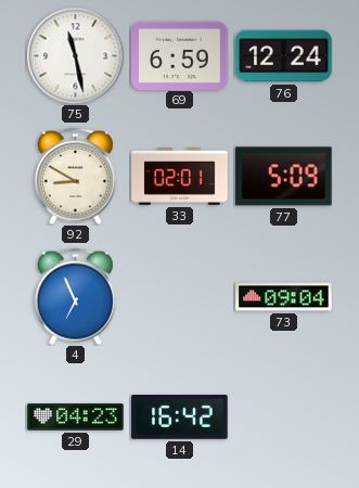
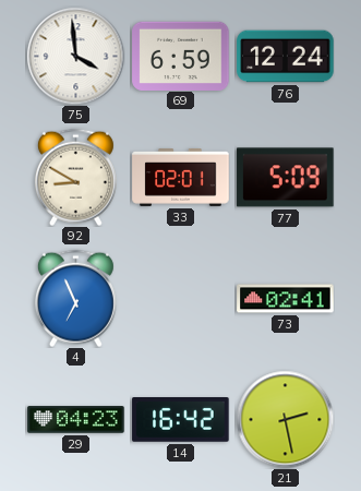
75: 11:28 -> 3:59
73: 09:04 -> 02:41
21: none -> 2:28
